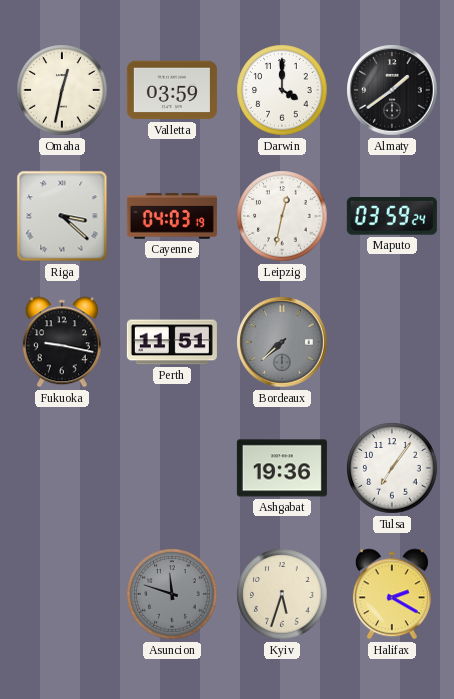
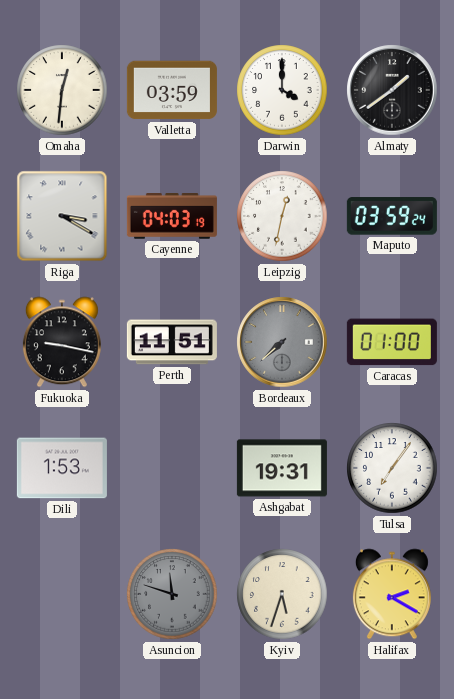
Omaha: 12:32 -> 12:31
Riga: 3:22 -> 3:20
Caracas: none -> 01:00
Dili: none -> 1:53
Ashgabat: 19:36 -> 19:31
